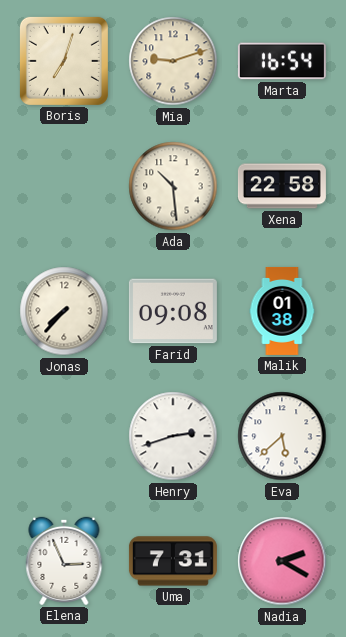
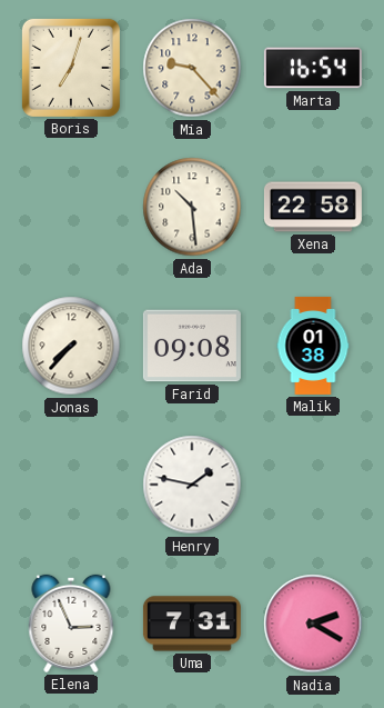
Mia: 9:12 -> 9:23
Henry: 2:42 -> 1:47
Eva: 5:38 -> none
